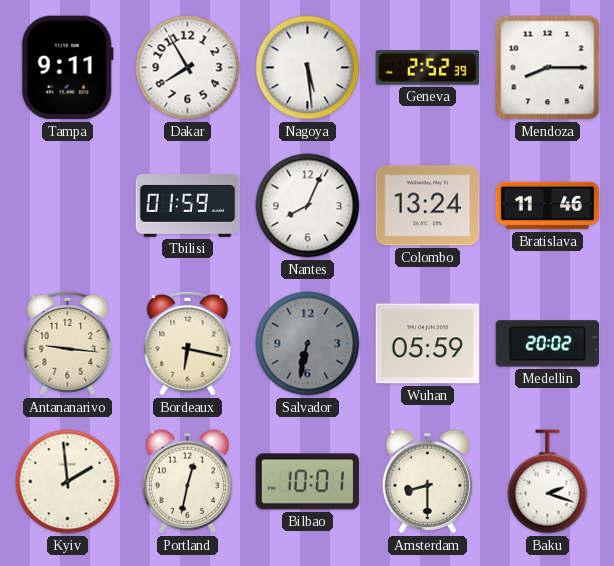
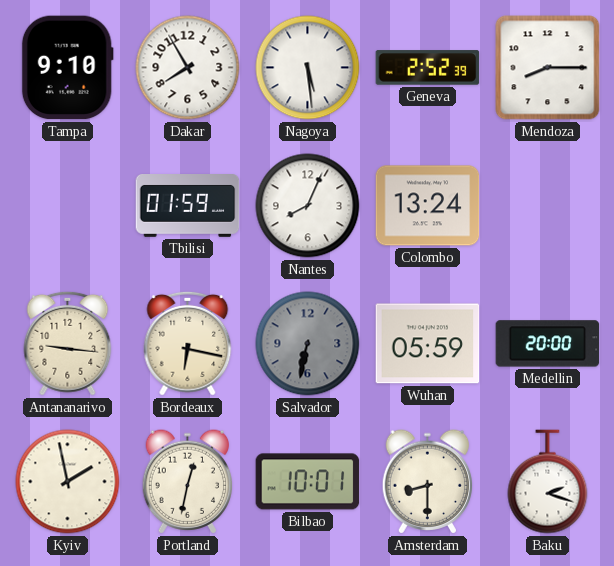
Tampa: 9:11 -> 9:10
Bratislava: 11:46 -> none
Medellin: 20:02 -> 20:00
Kyiv: 1:59 -> 1:58
